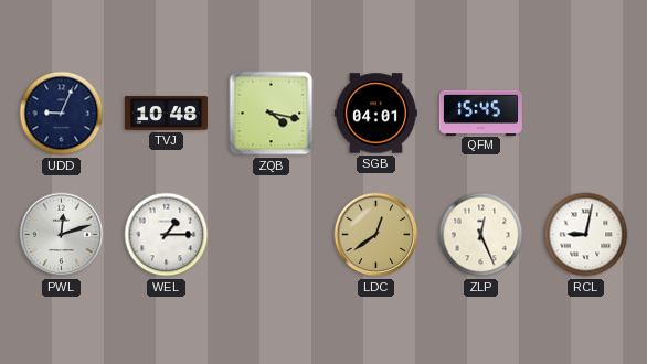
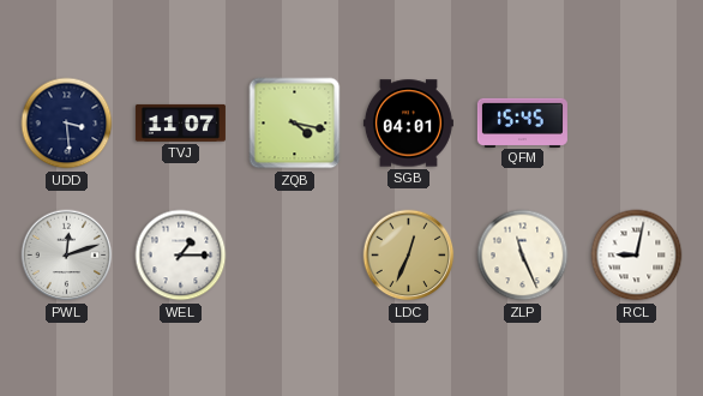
UDD: 9:04 -> 3:29
TVJ: 10:48 -> 11:07
LDC: 12:39 -> 12:34
ZLP: 12:26 -> 11:26
